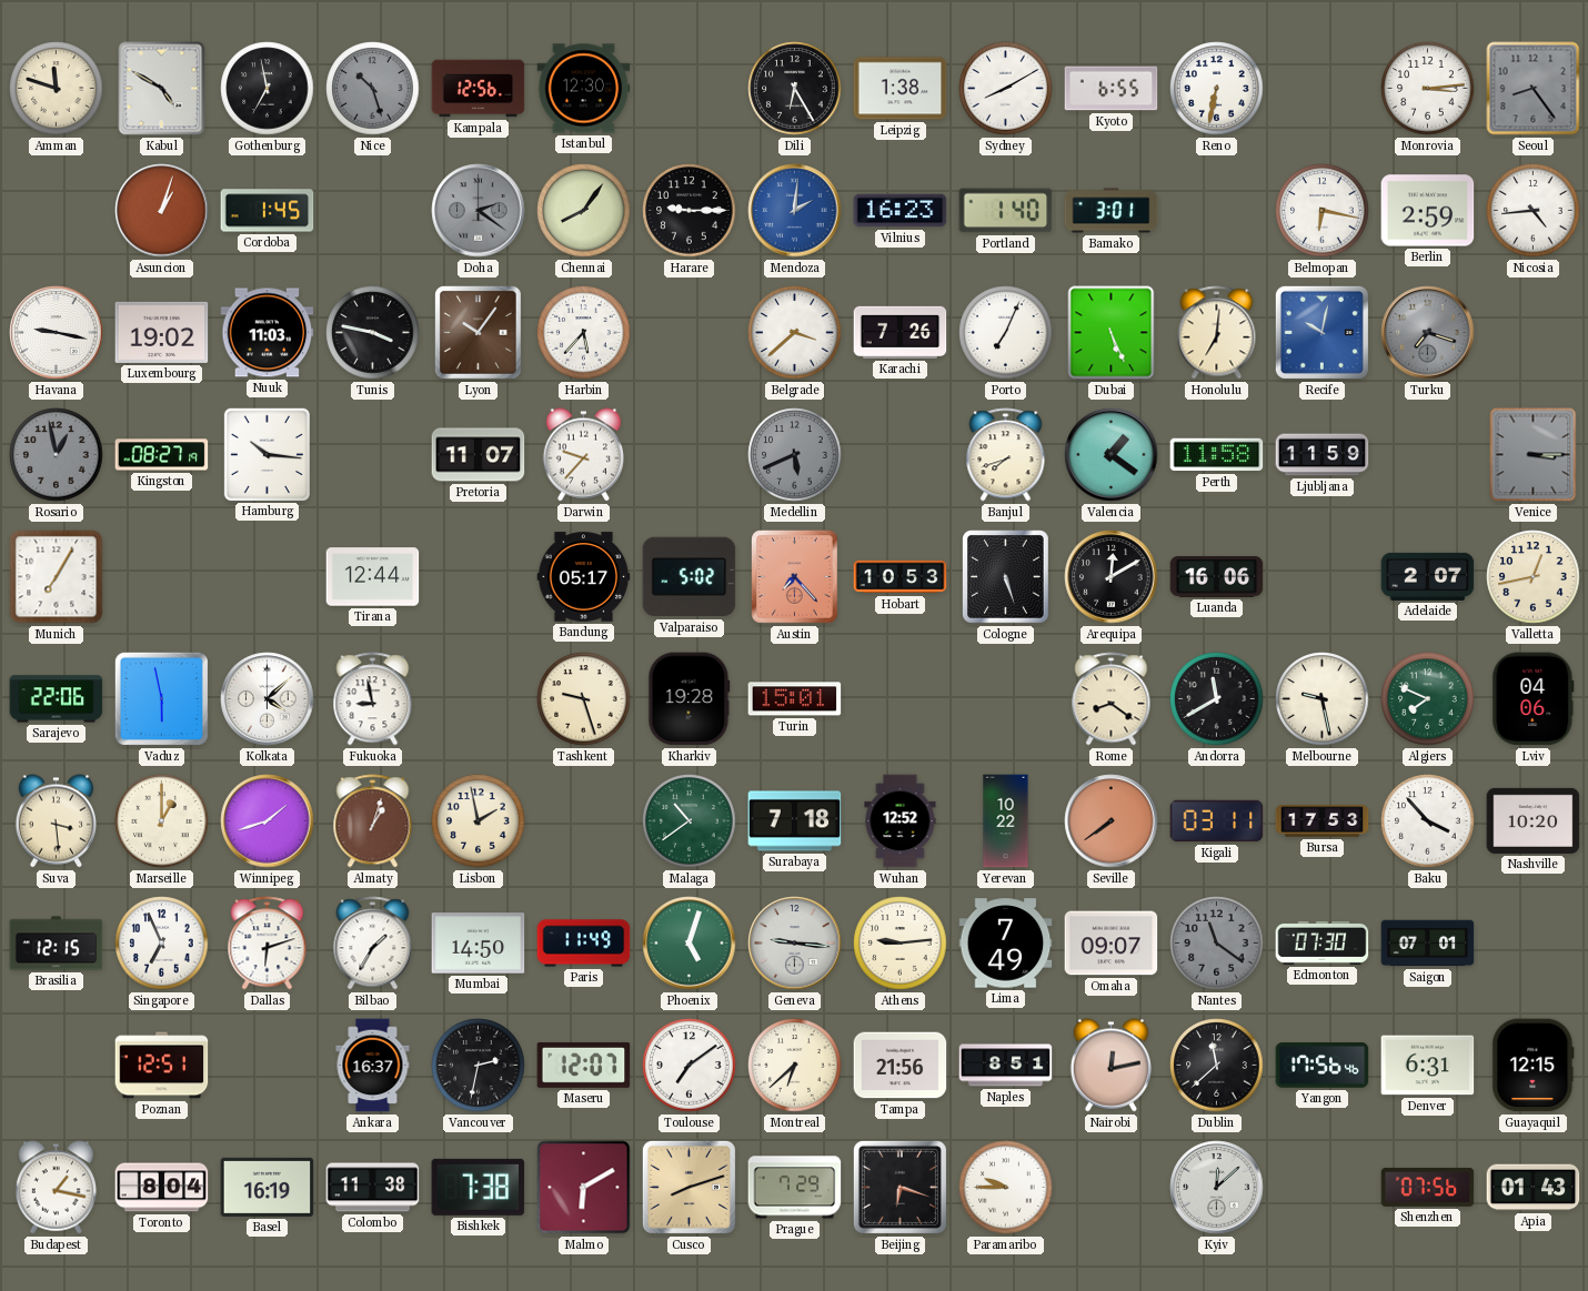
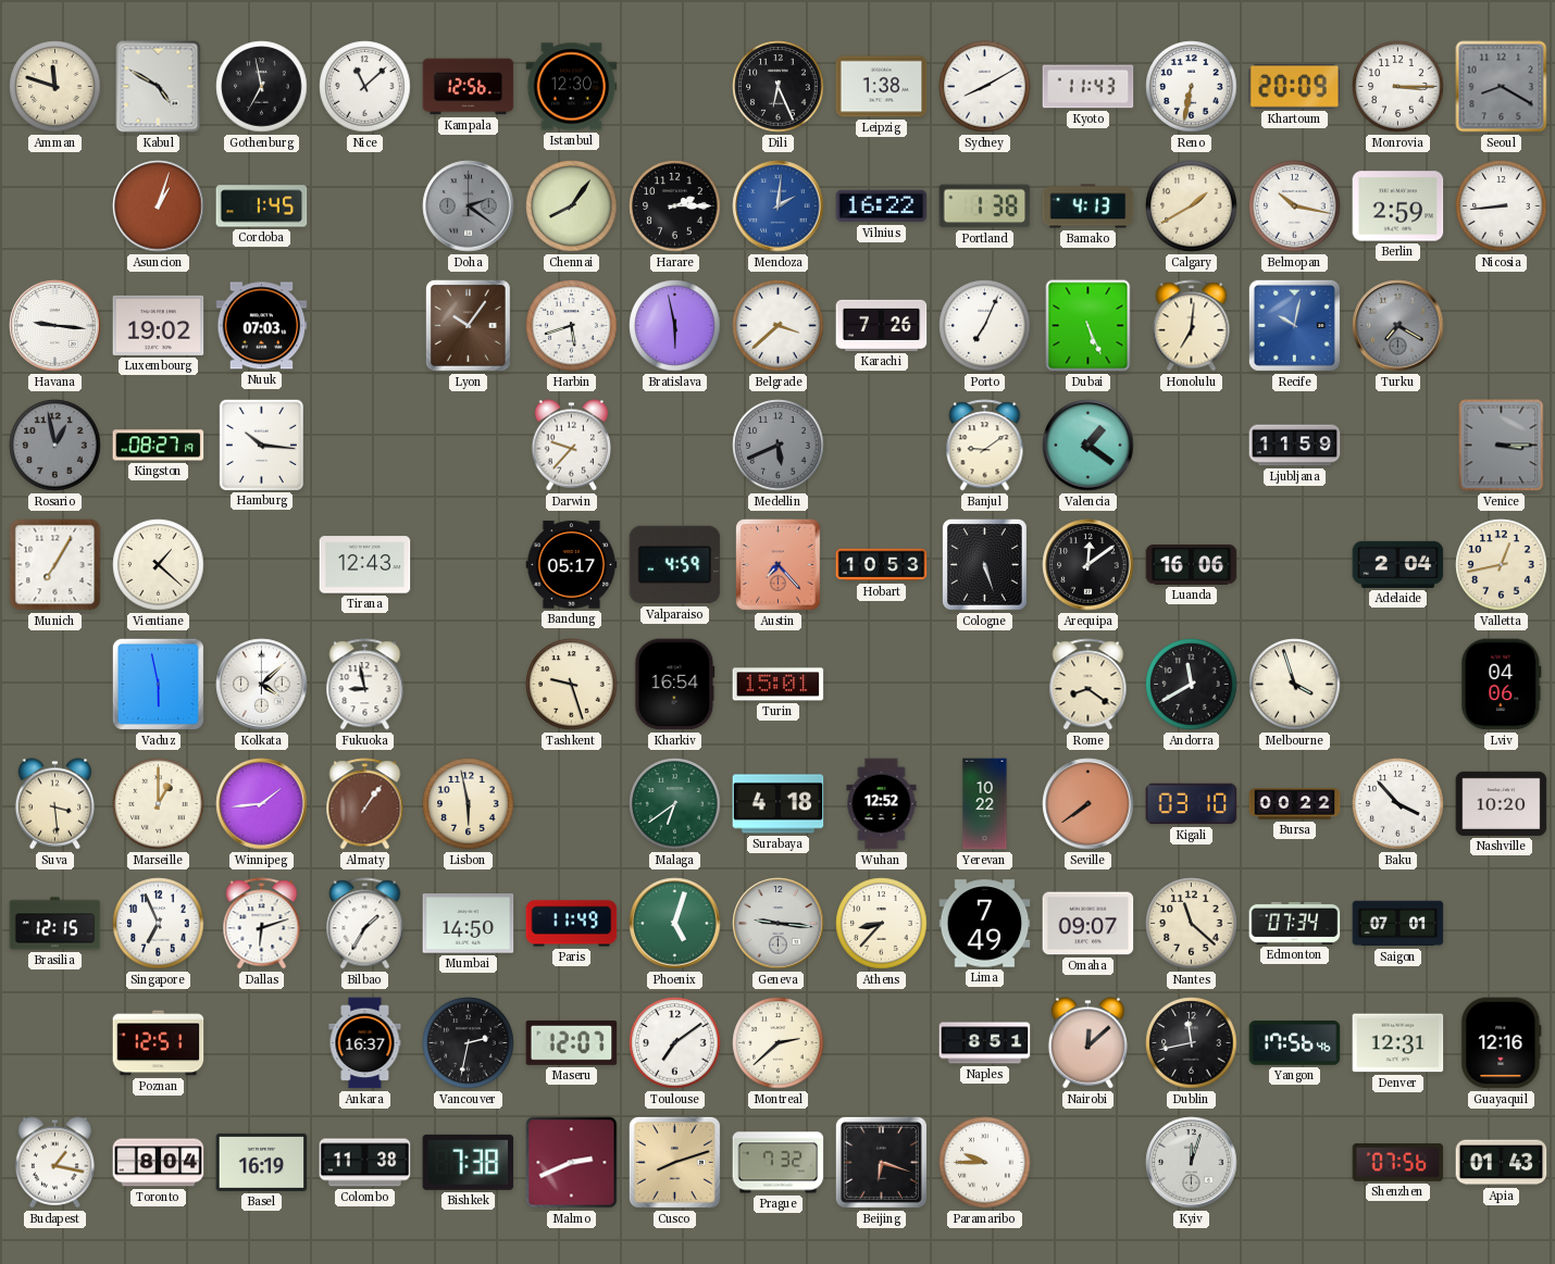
Nice: 10:27 -> 11:08
Nice dial: grey -> white
Dili: 6:25 -> 6:26
Kyoto: 6:55 -> 11:43
Khartoum: none -> 20:09
Monrovia: 3:14 -> 3:15
Seoul: 8:24 -> 8:20
Harare: 9:15 -> 2:15
Vilnius: 16:23 -> 16:22
Portland: 1:40 -> 1:38
Bamako: 3:01 -> 4:13
Calgary: none -> 1:40
Belmopan: 6:17 -> 10:17
Nicosia: 4:44 -> 8:44
Havana: 9:17 -> 9:16
Nuuk: 11:03 -> 07:03
Tunis: 3:47 -> none
Harbin: 5:37 -> 5:42
Bratislava: none -> 5:58
Turku: 7:18 -> 7:20
Pretoria: 11:07 -> none
Banjul: 7:42 -> 9:09
Perth: 11:58 -> none
Vientiane: none -> 1:22
Tirana: 12:44 -> 12:43
Valparaiso: 5:02 -> 4:59
Arequipa: 12:10 -> 12:09
Adelaide: 2:07 -> 2:04
Sarajevo: 22:06 -> none
Kharkiv: 19:28 -> 16:54
Melbourne: 9:28 -> 3:57
Algiers: 7:49 -> none
Winnipeg: 1:42 -> 1:44
Almaty: 1:03 -> 1:06
Lisbon: 1:58 -> 5:58
Malaga: 10:39 -> 6:39
Surabaya: 7:18 -> 4:18
Kigali: 03:11 -> 03:10
Bursa: 17:53 -> 00:22
Athens: 9:14 -> 8:37
Nantes: 11:21 -> 11:22
Nantes dial: grey -> cream
Edmonton: 07:30 -> 07:34
Montreal: 6:38 -> 2:38
Tampa: 21:56 -> none
Nairobi: 12:13 -> 12:08
Dublin: 11:38 -> 11:43
Denver: 6:31 -> 12:31
Guayaquil: 12:15 -> 12:16
Malmo: 6:10 -> 2:41
Prague: 7:29 -> 7:32
Kyiv: 12:08 -> 12:03
